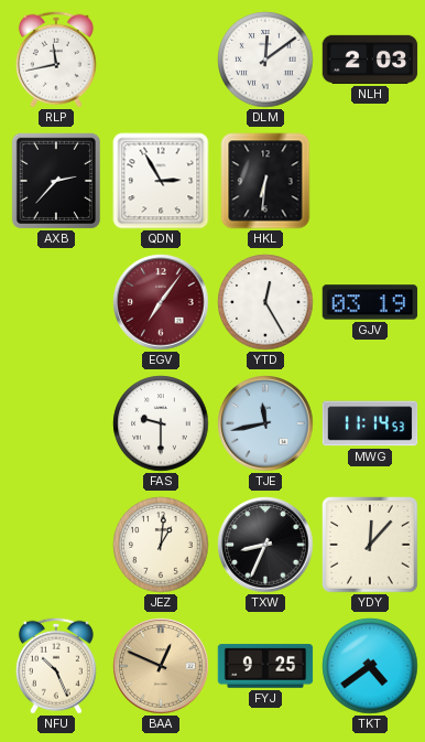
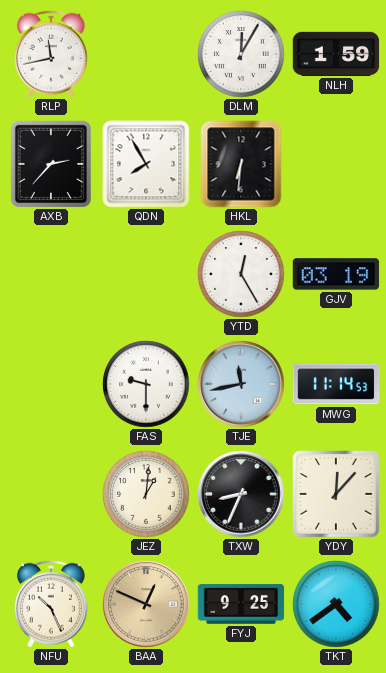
DLM: 12:09 -> 12:05
NLH: 2:03 -> 1:59
QDN: 2:55 -> 7:55
EGV: 7:06 -> none
